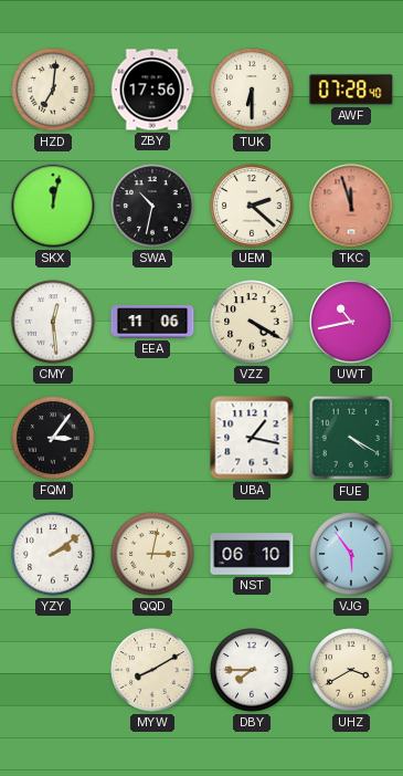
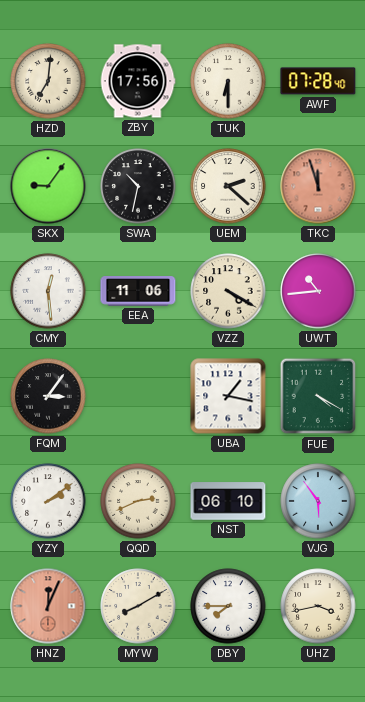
SKX: 12:02 -> 9:06
UWT: 10:43 -> 10:44
QQD: 3:02 -> 2:41
HNZ: none -> 12:04
UHZ: 3:40 -> 3:43
